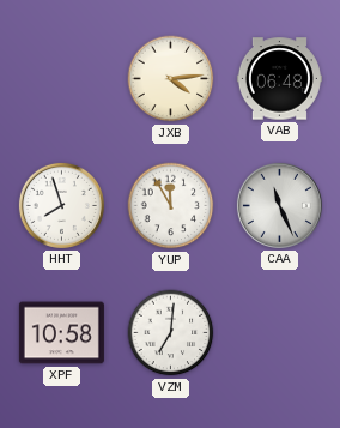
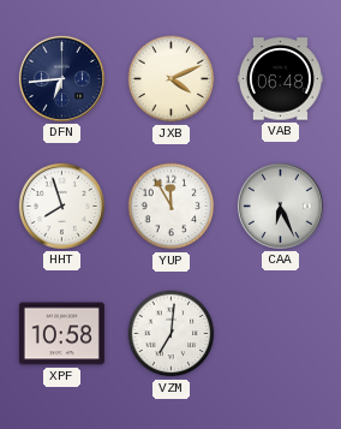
DFN: none -> 6:44
JXB: 4:14 -> 4:11
CAA: 11:26 -> 6:26
